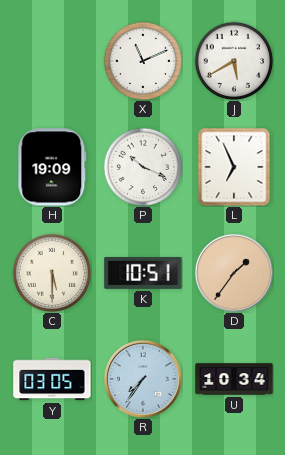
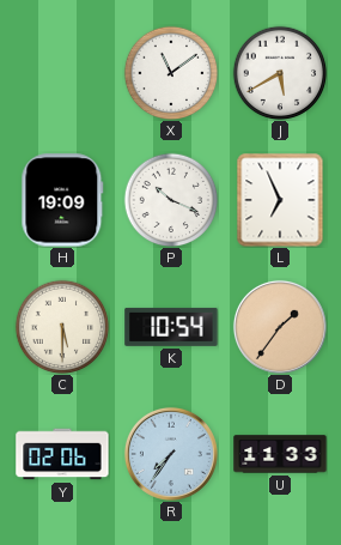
X: 11:11 -> 11:09
K: 10:51 -> 10:54
Y: 03:05 -> 02:06
U: 10:34 -> 11:33
